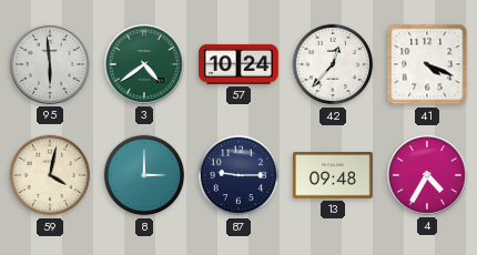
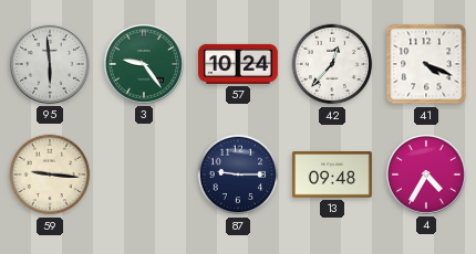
3: 4:39 -> 9:24
59: 4:02 -> 9:16
8: 3:00 -> none
